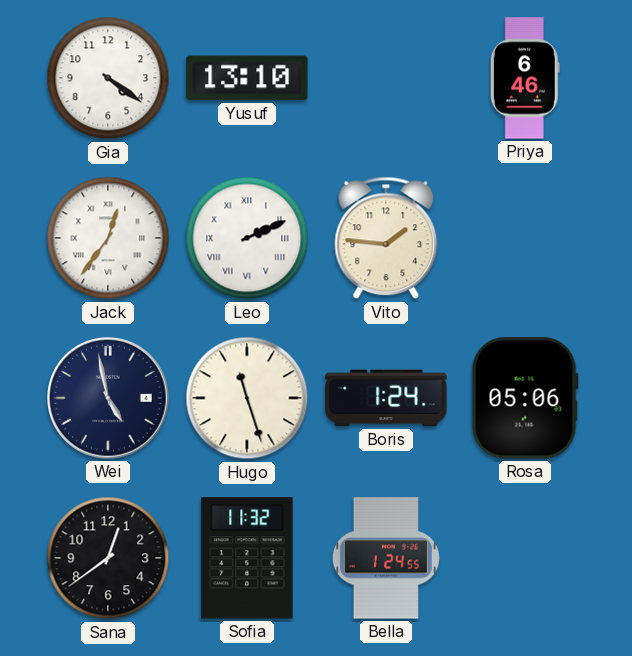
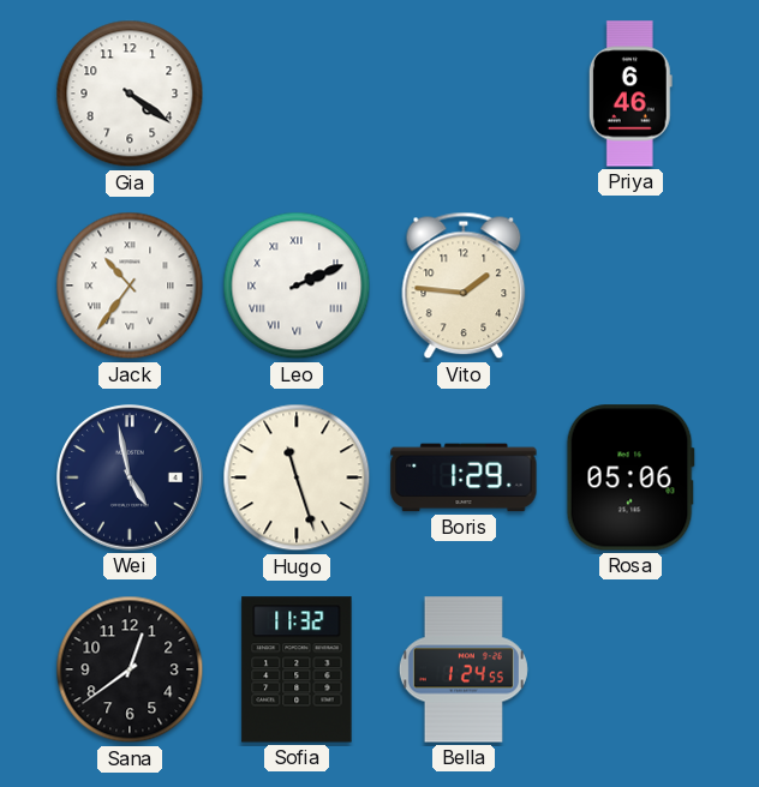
Yusuf: 13:10 -> none
Jack: 12:36 -> 10:36
Boris: 1:24 -> 1:29
